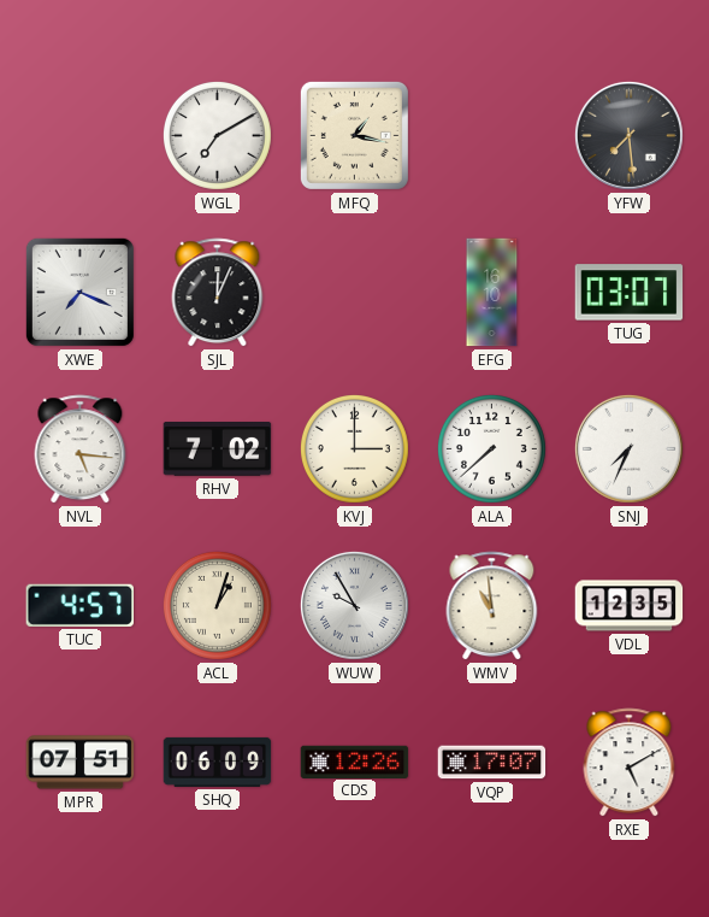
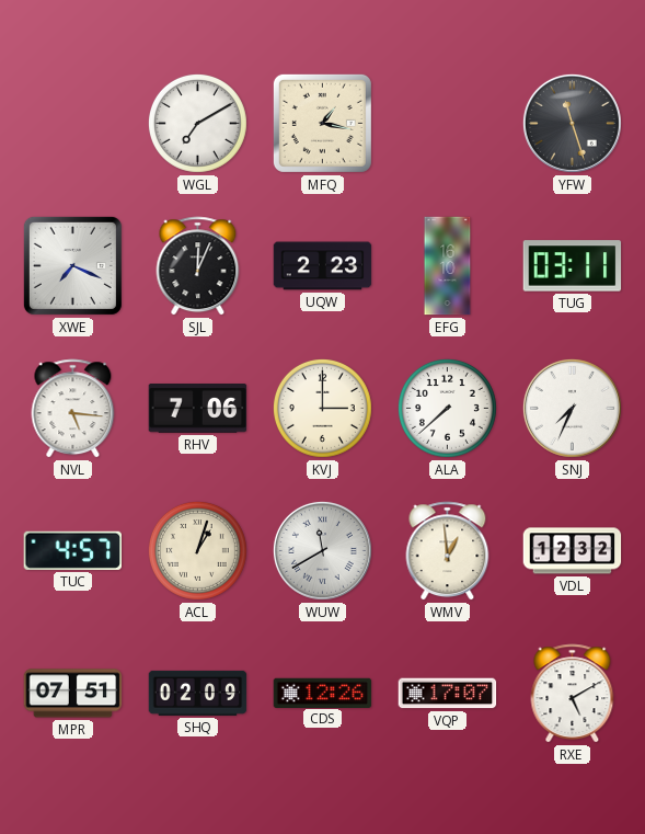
YFW: 7:29 -> 11:27
UQW: none -> 2:23
TUG: 03:07 -> 03:11
RHV: 7:02 -> 7:06
WUW: 9:55 -> 11:40
WMV: 10:59 -> 12:59
VDL: 12:35 -> 12:32
SHQ: 06:09 -> 02:09
